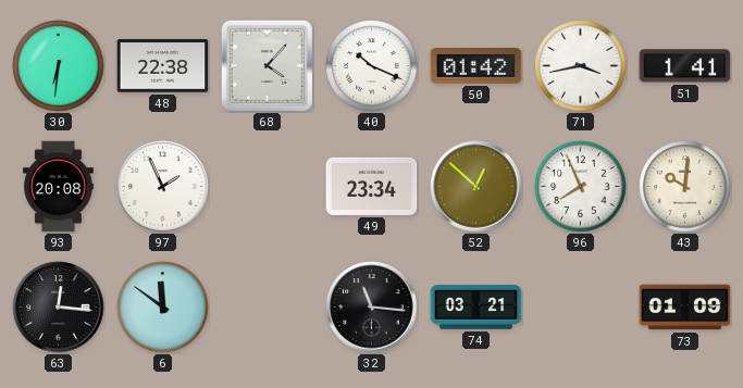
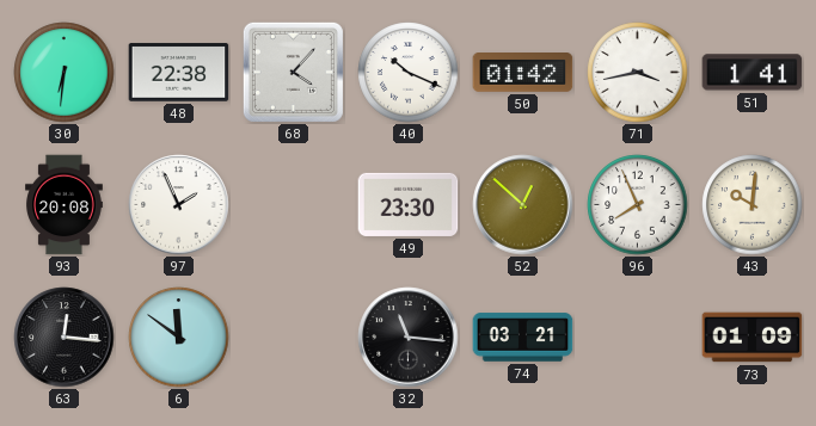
49: 23:34 -> 23:30
